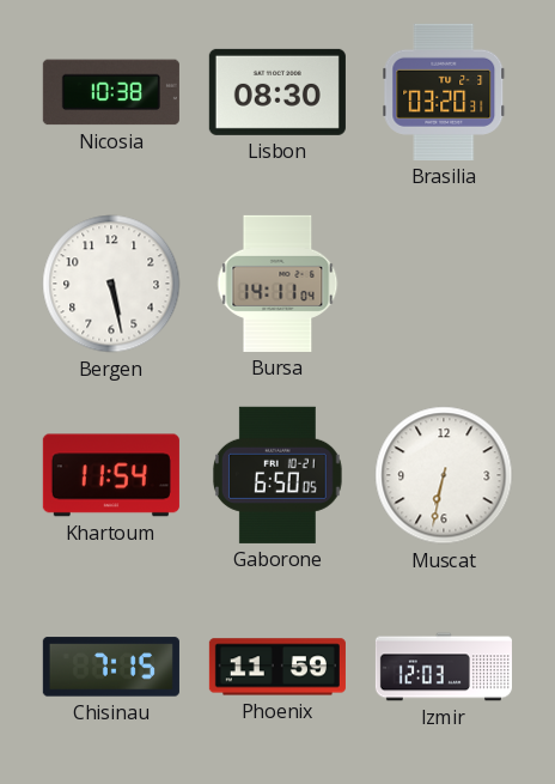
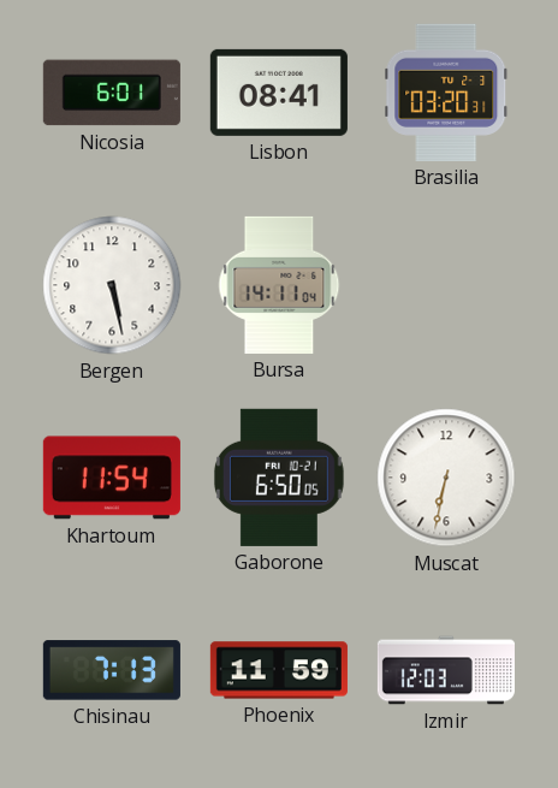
Nicosia: 10:38 -> 6:01
Lisbon: 08:30 -> 08:41
Chisinau: 7:15 -> 7:13
